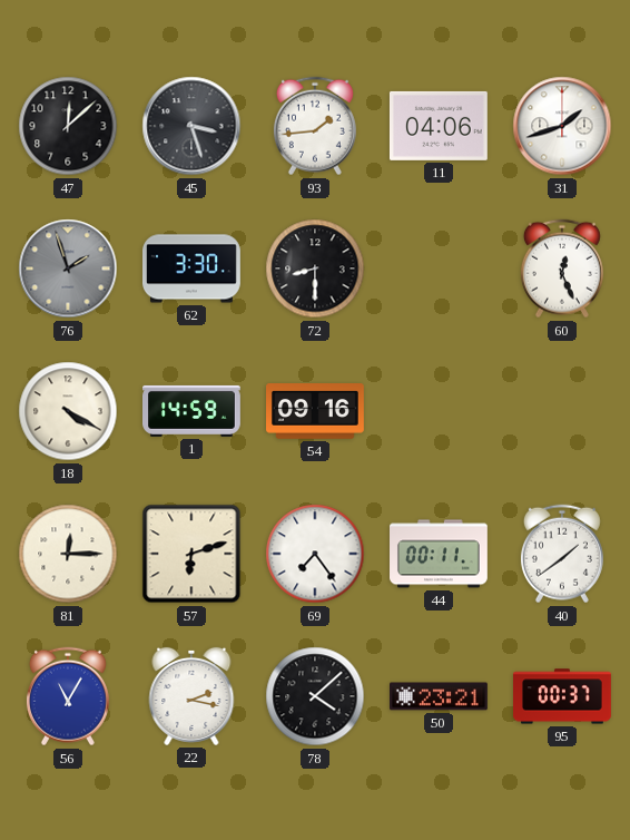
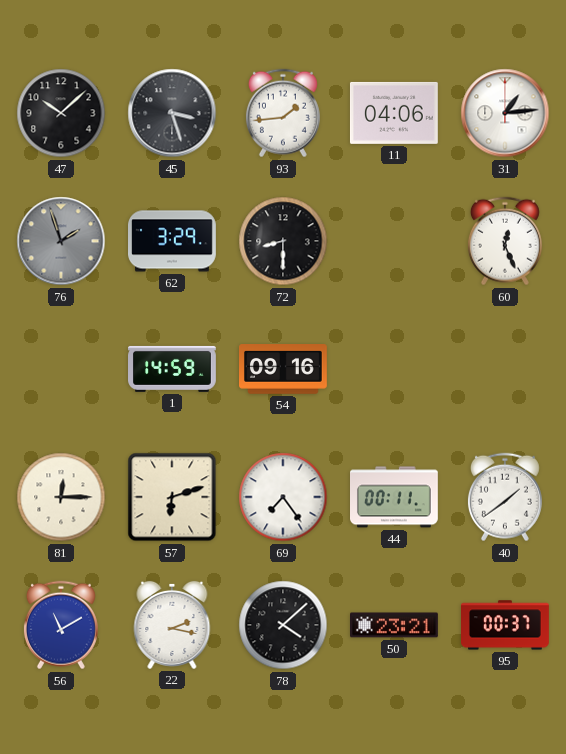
47: 12:08 -> 10:08
31: 1:42 -> 1:14
62: 3:30 -> 3:29
18: 4:20 -> none
56: 11:05 -> 11:10
